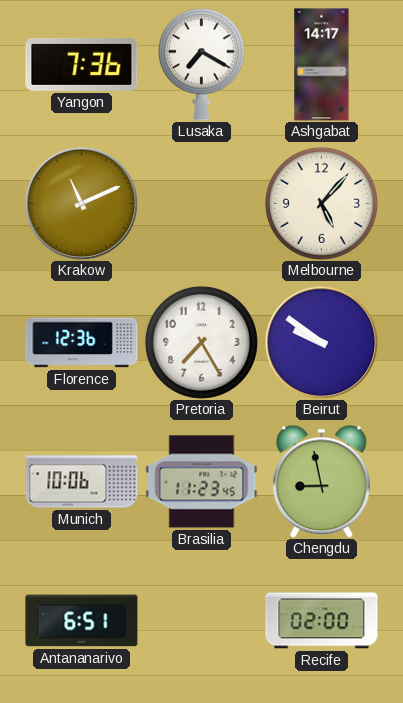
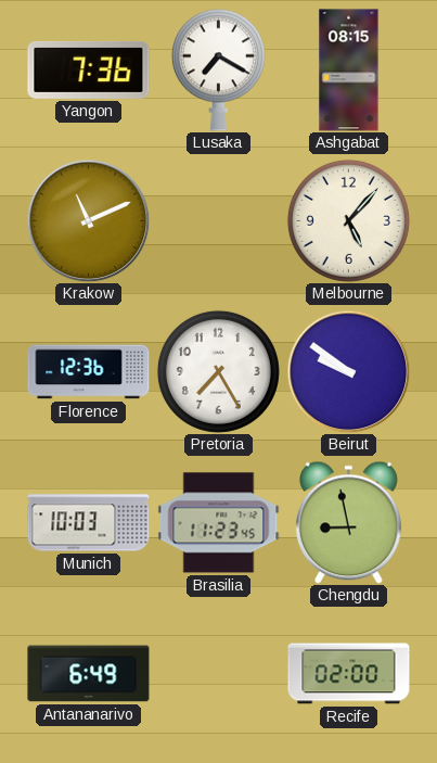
Ashgabat: 14:17 -> 08:15
Munich: 10:06 -> 10:03
Antananarivo: 6:51 -> 6:49
